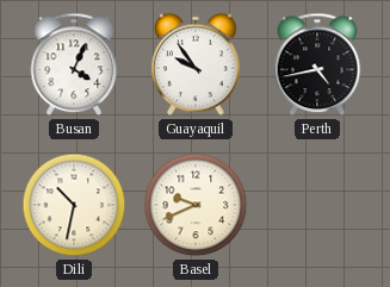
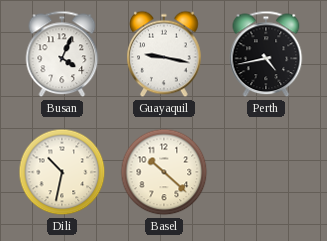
Guayaquil: 9:54 -> 9:17
Basel: 9:41 -> 10:22
